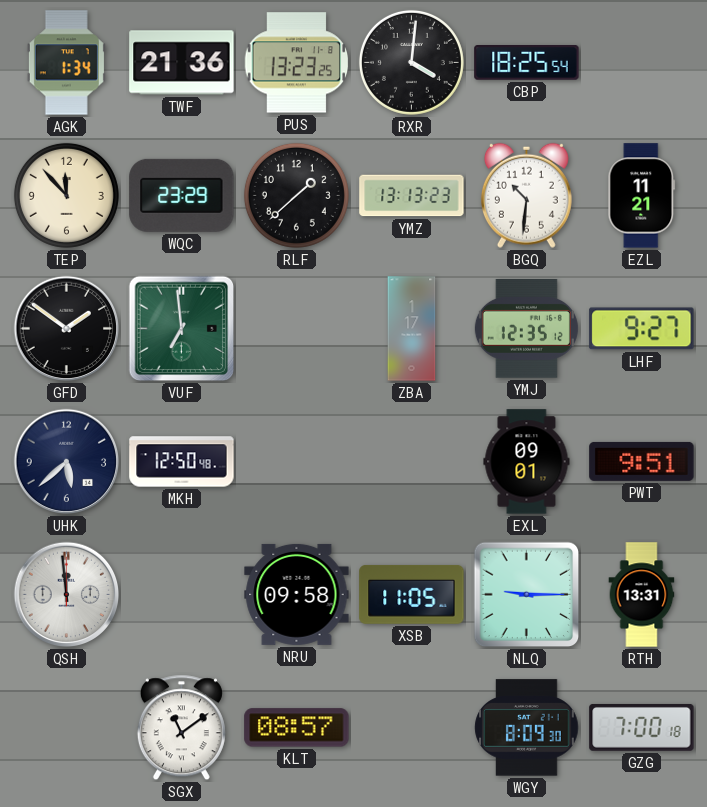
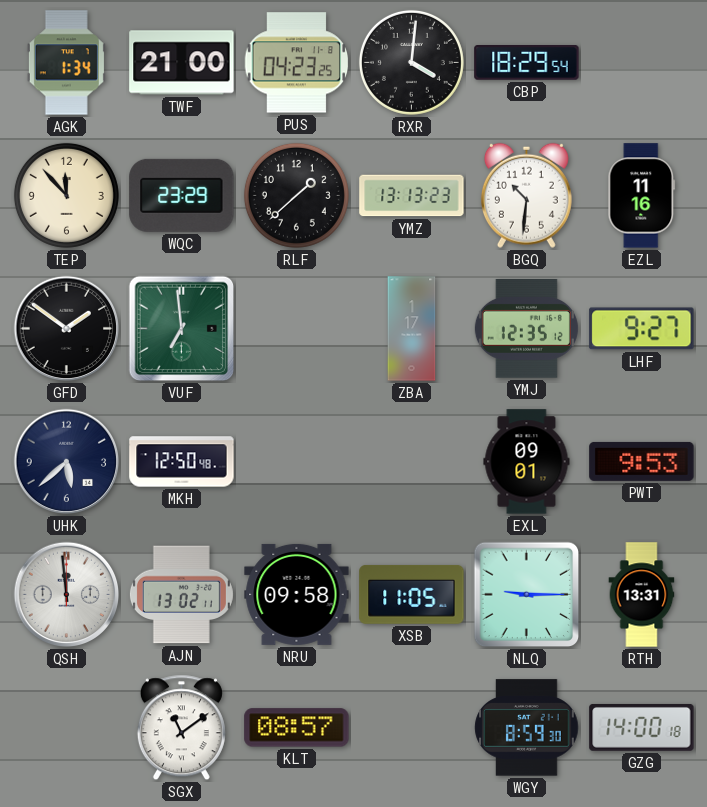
TWF: 21:36 -> 21:00
PUS: 13:23 -> 04:23
CBP: 18:25 -> 18:29
EZL: 11:21 -> 11:16
PWT: 9:51 -> 9:53
AJN: none -> 13:02
WGY: 8:09 -> 8:59
GZG: 7:00 -> 14:00
